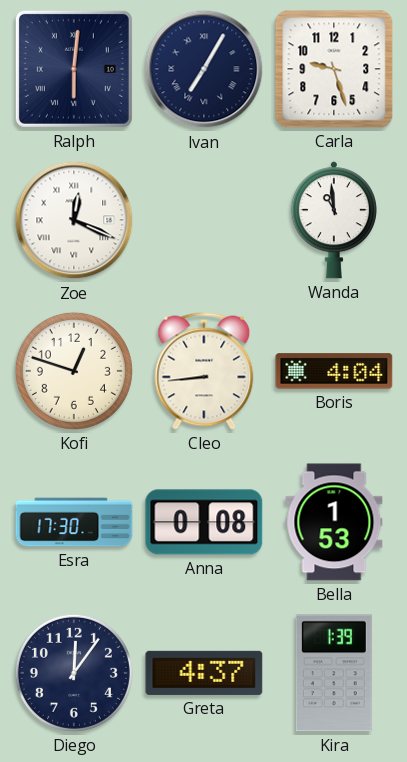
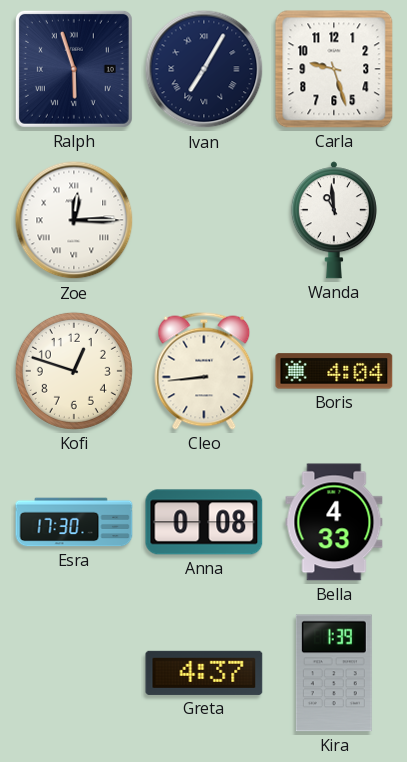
Ralph: 6:01 -> 5:57
Zoe: 12:19 -> 12:15
Bella: 1:53 -> 4:33
Diego: 12:06 -> none
